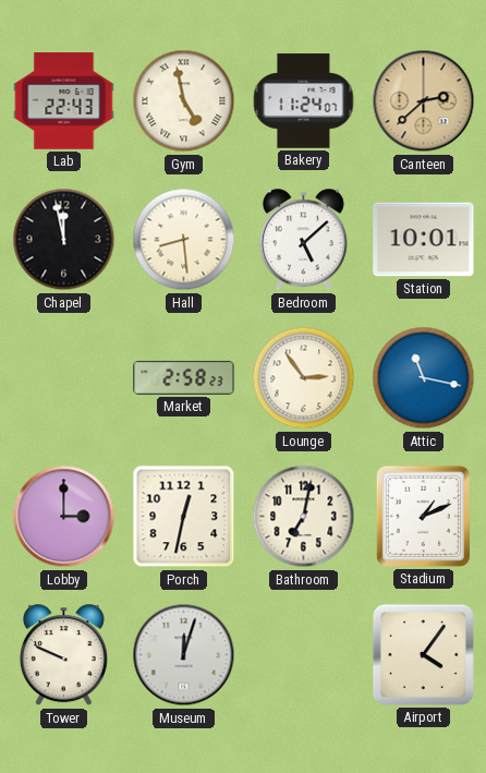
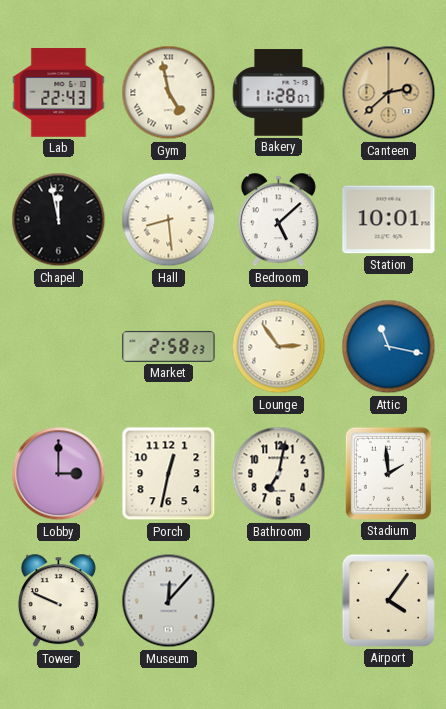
Bakery: 11:24 -> 11:28
Stadium: 1:11 -> 1:59
Museum: 12:03 -> 12:07
